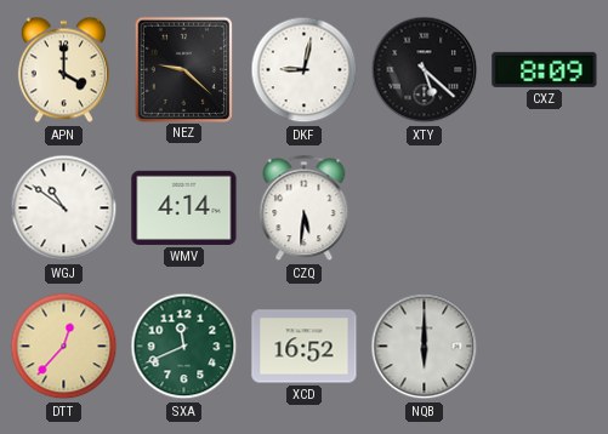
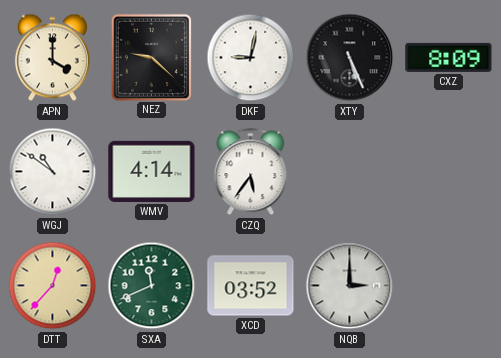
XTY: 5:22 -> 5:26
CZQ: 5:31 -> 5:36
XCD: 16:52 -> 03:52
NQB: 6:00 -> 3:00
